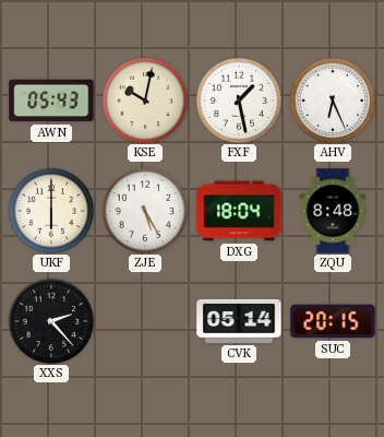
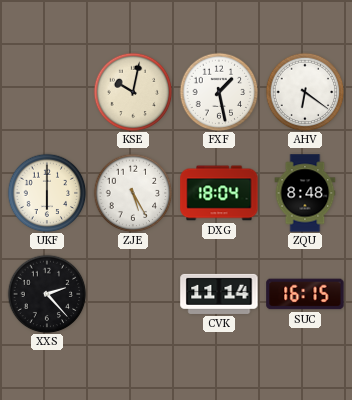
AWN: 05:43 -> none
AHV: 6:26 -> 6:21
CVK: 05:14 -> 11:14
SUC: 20:15 -> 16:15
